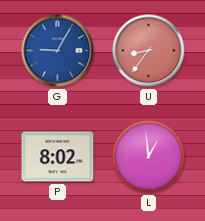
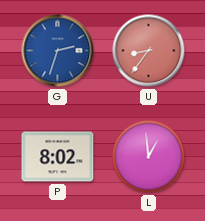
G: 9:05 -> 2:33
